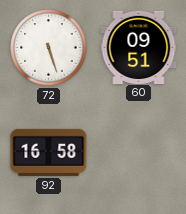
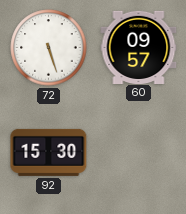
60: 09:51 -> 09:57
92: 16:58 -> 15:30
